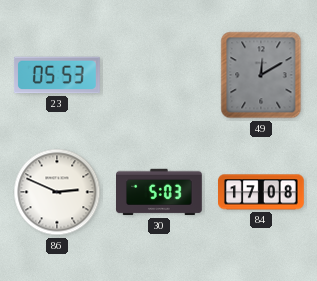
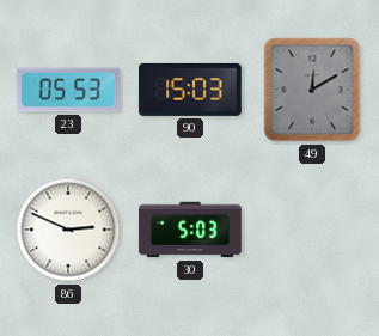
90: none -> 15:03
84: 17:08 -> none
